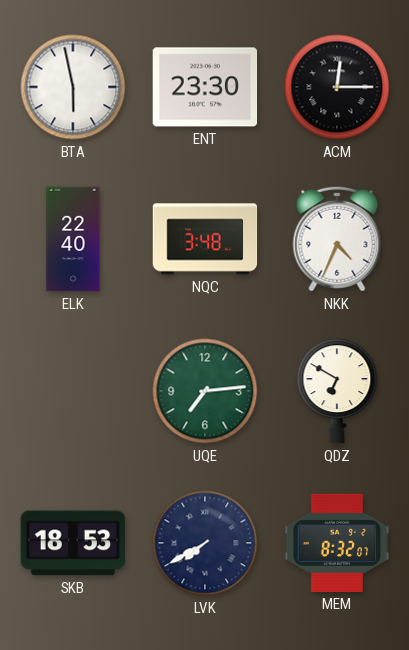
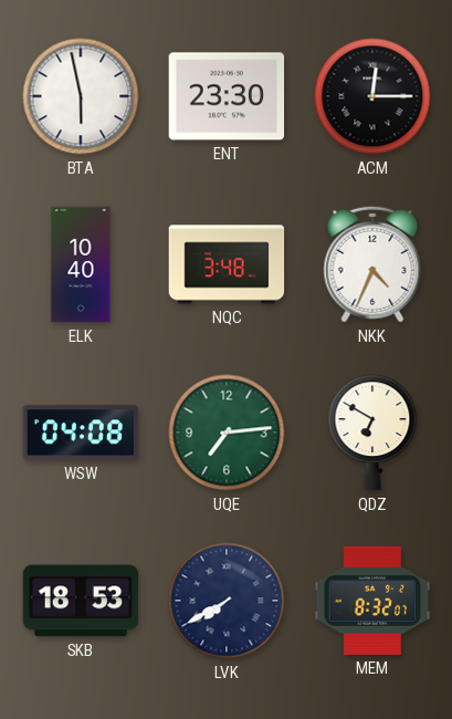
ELK: 22:40 -> 10:40
WSW: none -> 04:08
